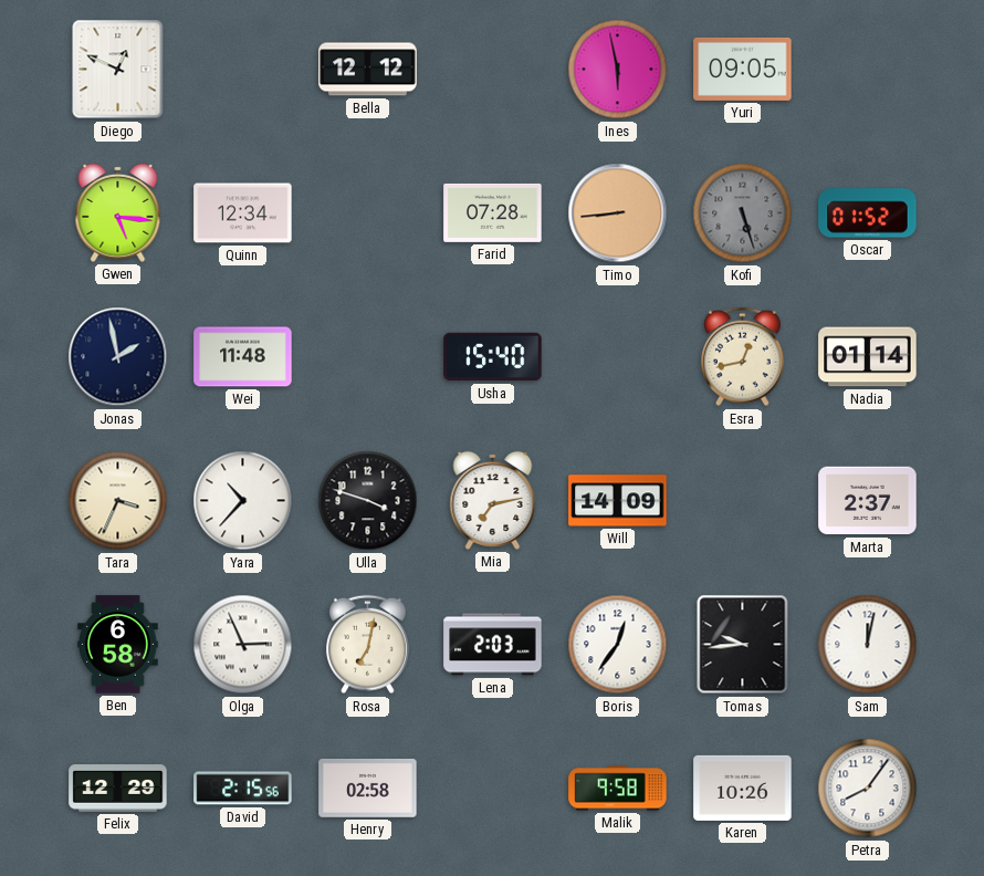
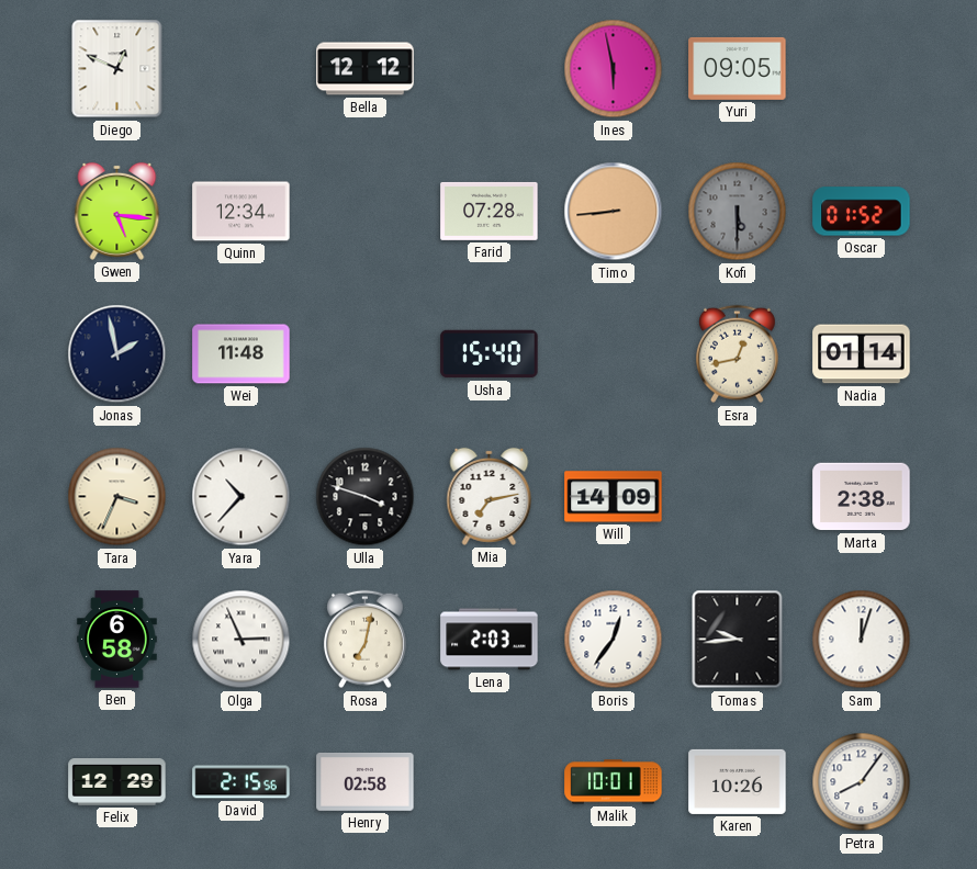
Kofi: 5:27 -> 5:30
Marta: 2:37 -> 2:38
Sam: 12:02 -> 12:03
Malik: 9:58 -> 10:01
